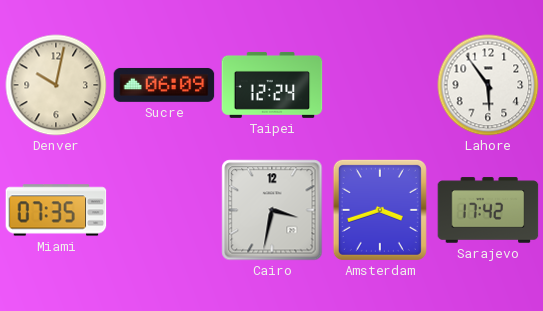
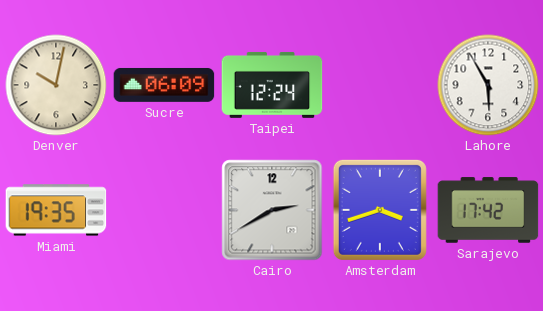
Lahore: 5:54 -> 5:55
Miami: 07:35 -> 19:35
Cairo: 3:32 -> 2:40
